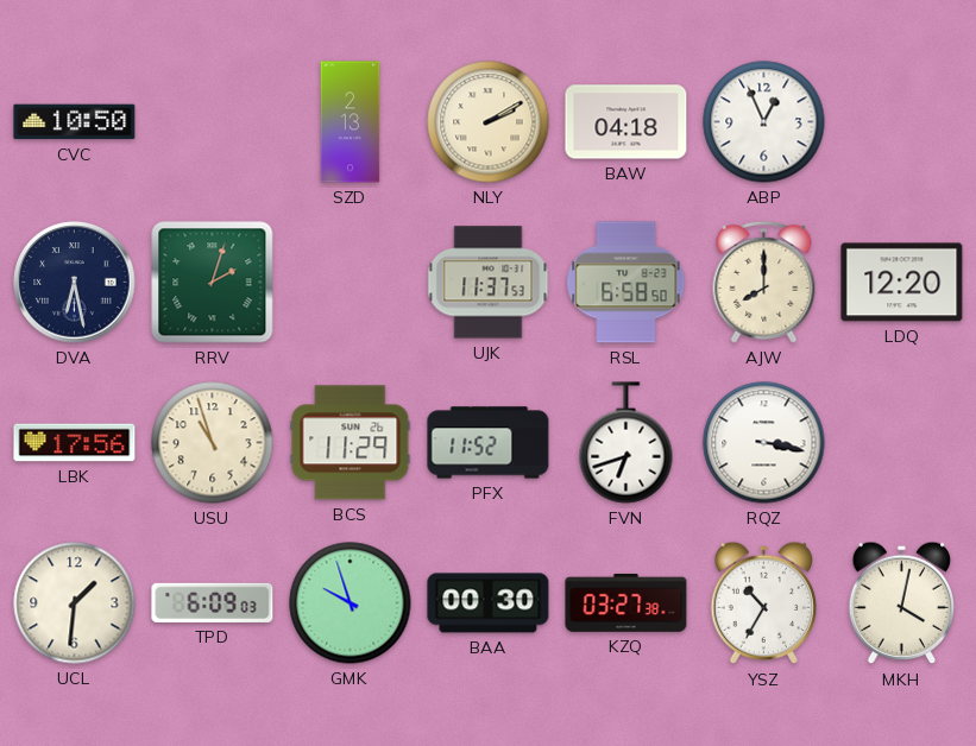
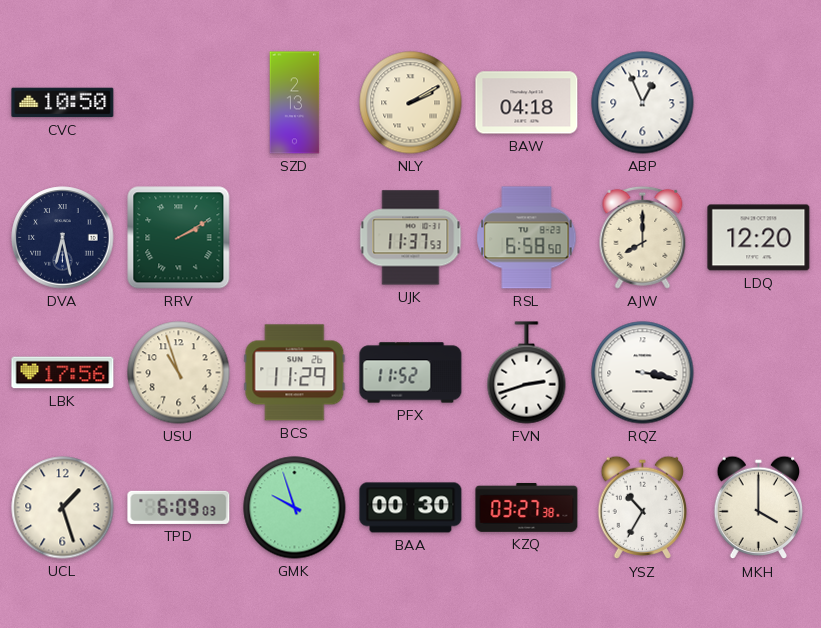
RRV: 2:03 -> 2:10
FVN: 6:42 -> 2:42
UCL: 1:31 -> 1:27
MKH: 4:02 -> 4:00
